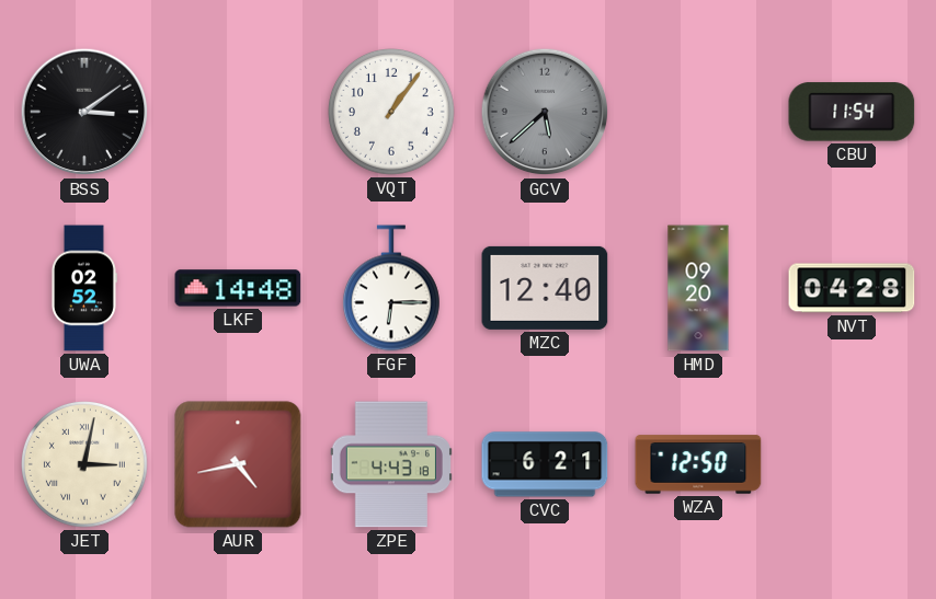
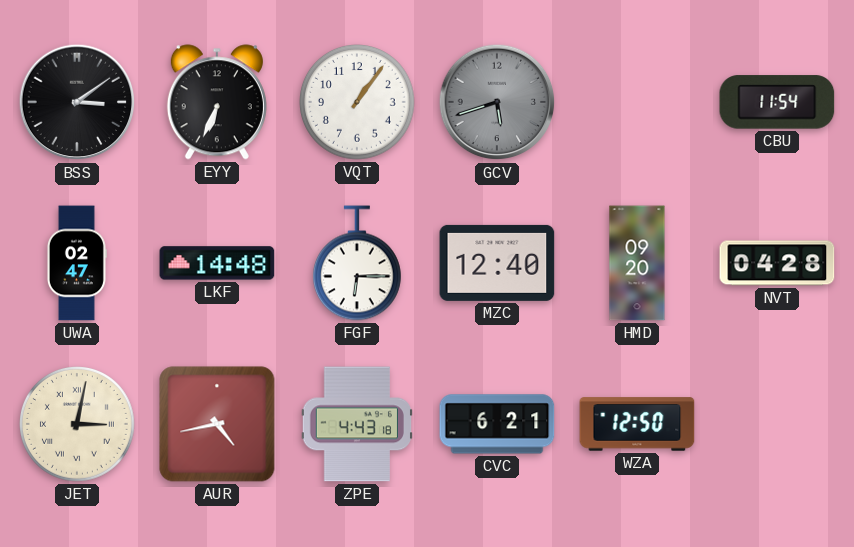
EYY: none -> 6:34
GCV: 5:38 -> 5:42
UWA: 02:52 -> 02:47
